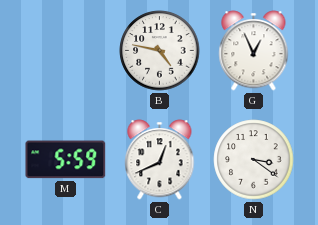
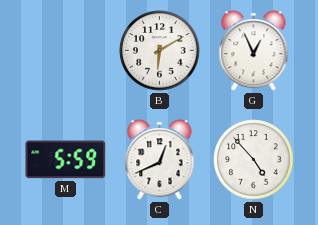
B: 4:47 -> 6:10
N: 3:21 -> 4:53
